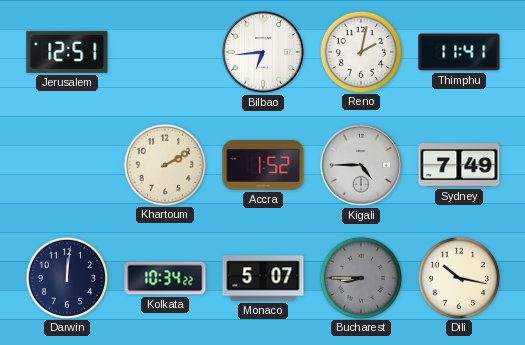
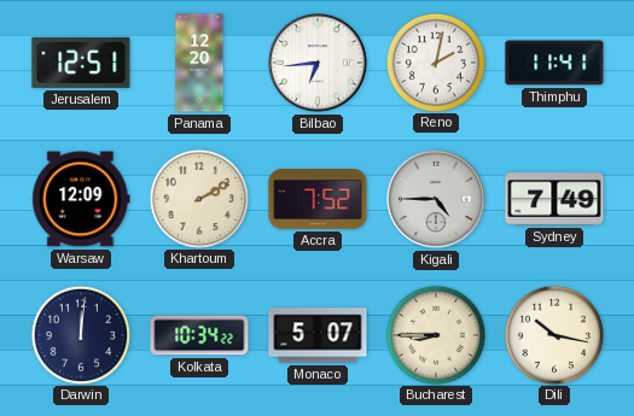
Panama: none -> 12:20
Warsaw: none -> 12:09
Accra: 1:52 -> 7:52
Bucharest dial: grey -> cream
